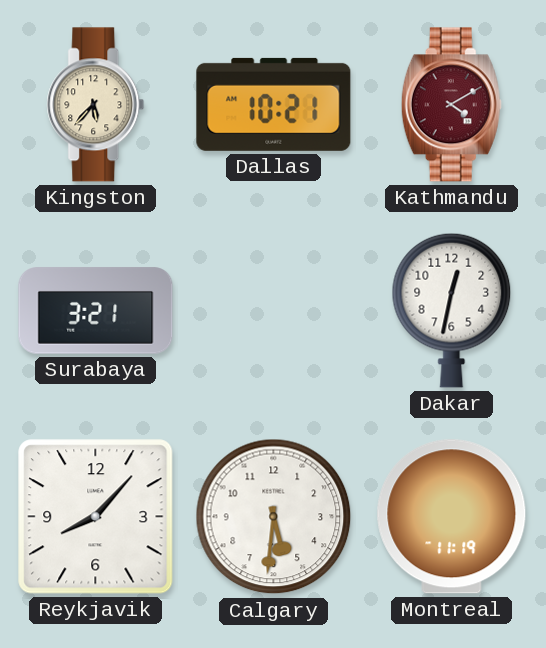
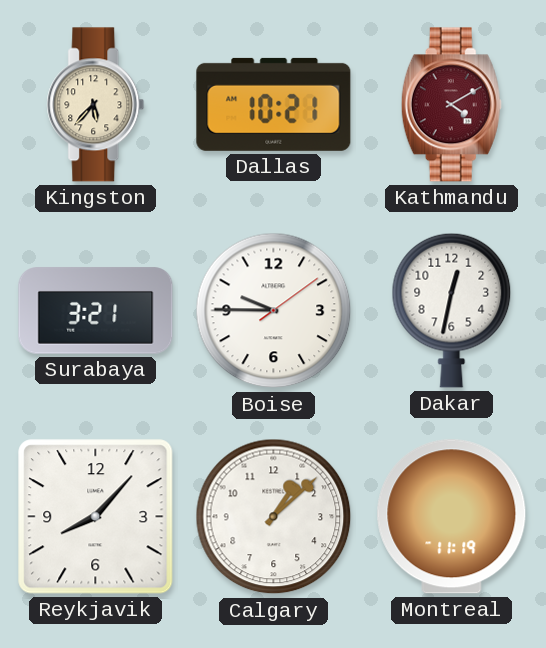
Boise: none -> 9:45
Calgary: 5:31 -> 1:08
